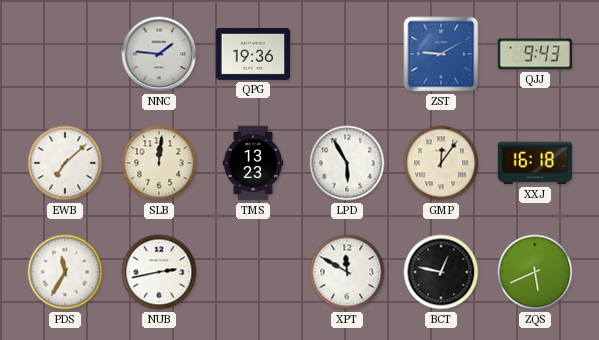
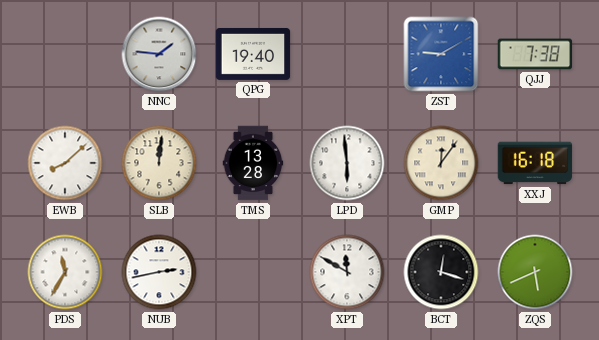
QPG: 19:36 -> 19:40
QJJ: 9:43 -> 7:38
EWB: 7:08 -> 8:08
TMS: 13:23 -> 13:28
LPD: 5:55 -> 5:59
BCT: 12:47 -> 12:18
